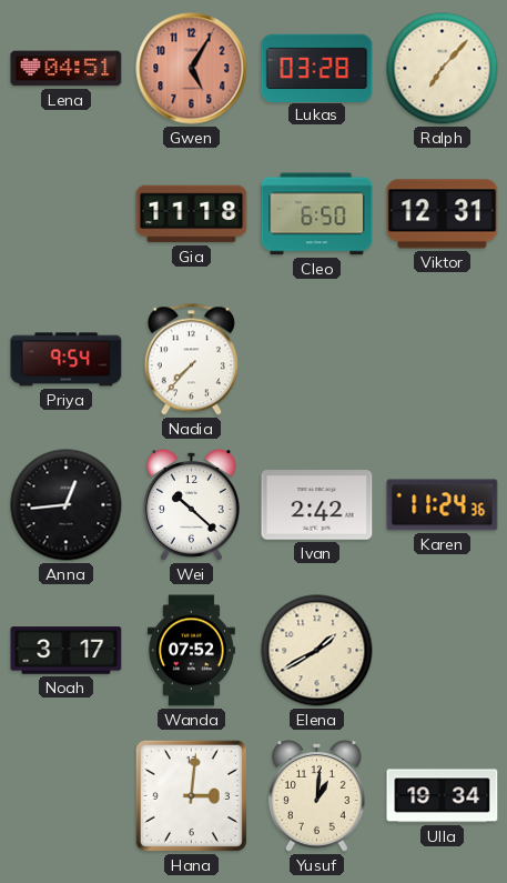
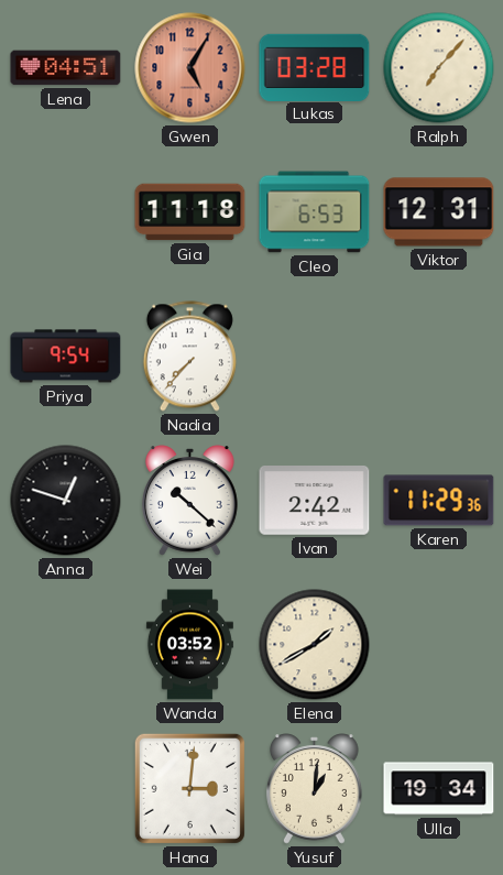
Cleo: 6:50 -> 6:53
Anna: 12:44 -> 12:48
Karen: 11:24 -> 11:29
Noah: 3:17 -> none
Wanda: 07:52 -> 03:52
